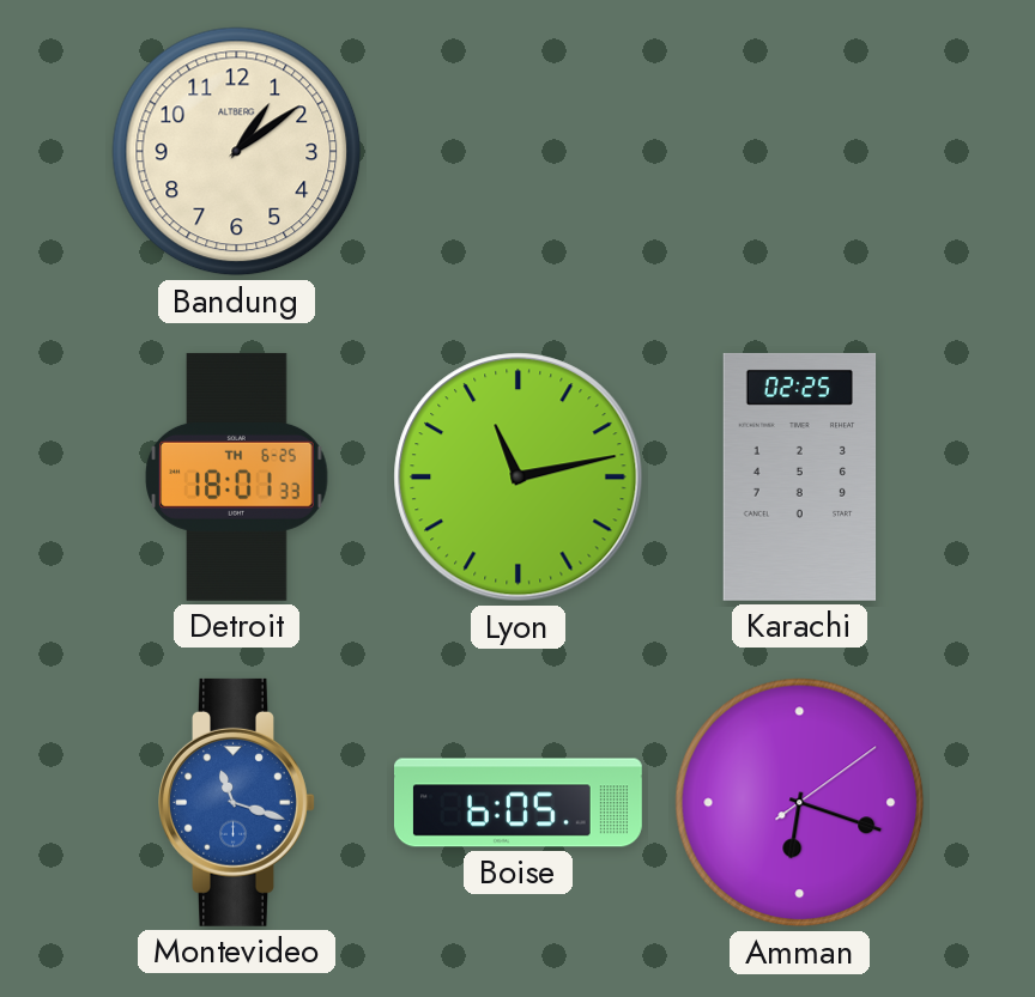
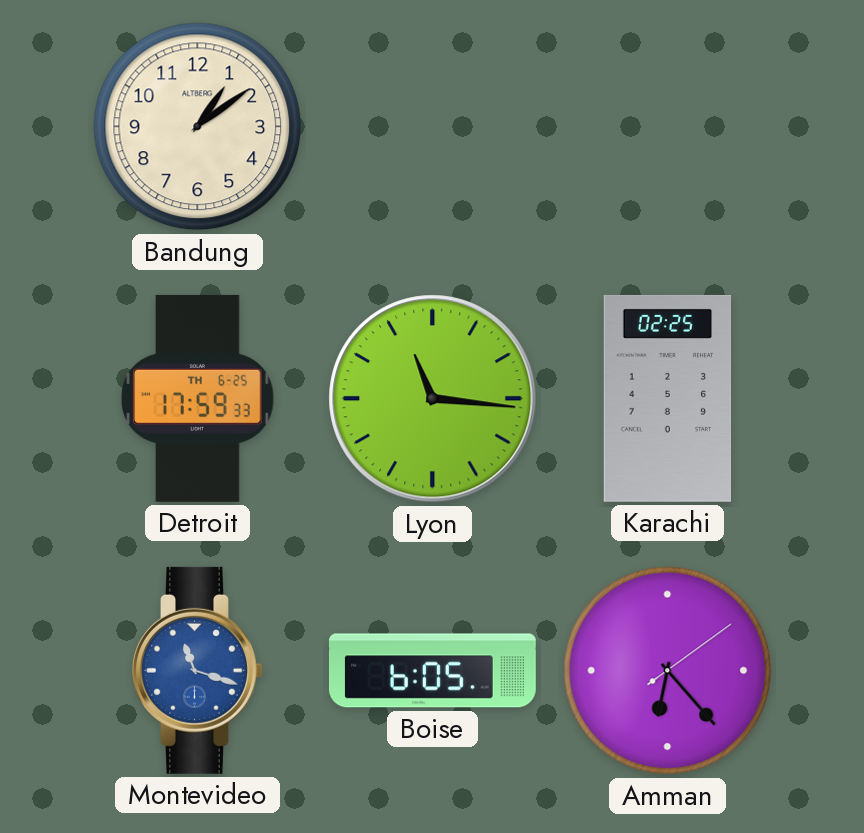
Detroit: 18:01 -> 17:59
Lyon: 11:13 -> 11:16
Amman: 6:18 -> 6:23
